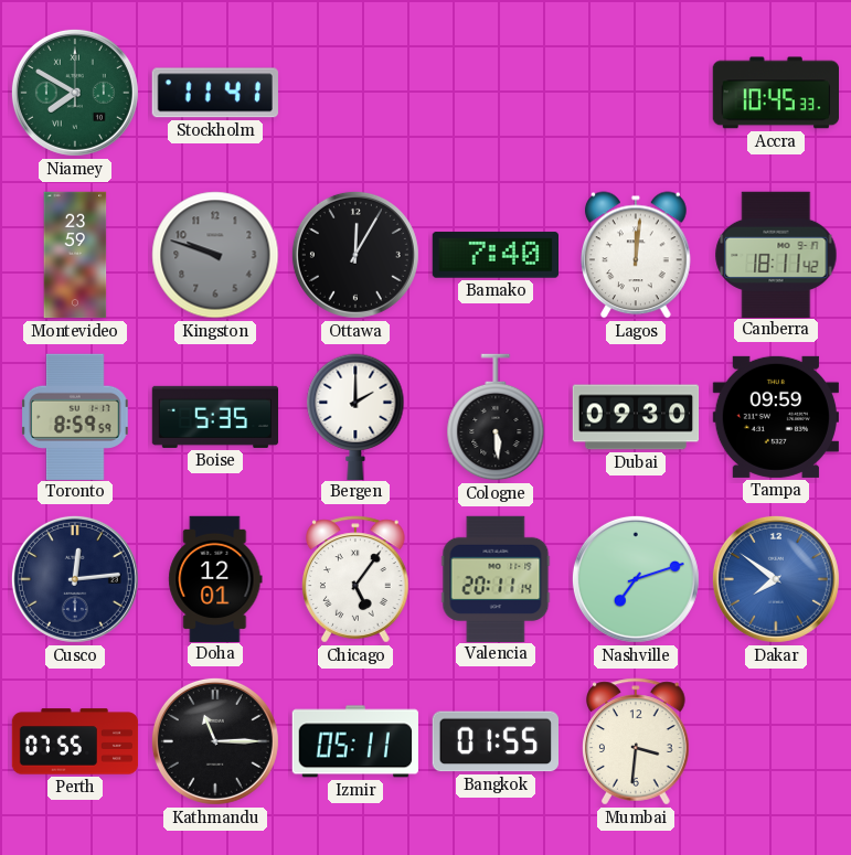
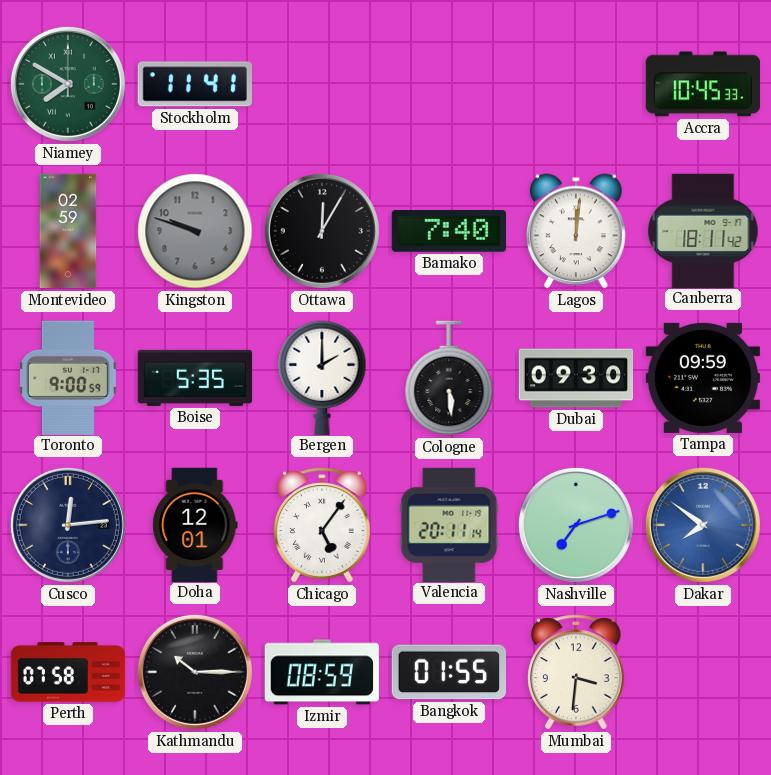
Montevideo: 23:59 -> 02:59
Toronto: 8:59 -> 9:00
Perth: 07:55 -> 07:58
Kathmandu: 11:15 -> 10:15
Izmir: 05:11 -> 08:59
